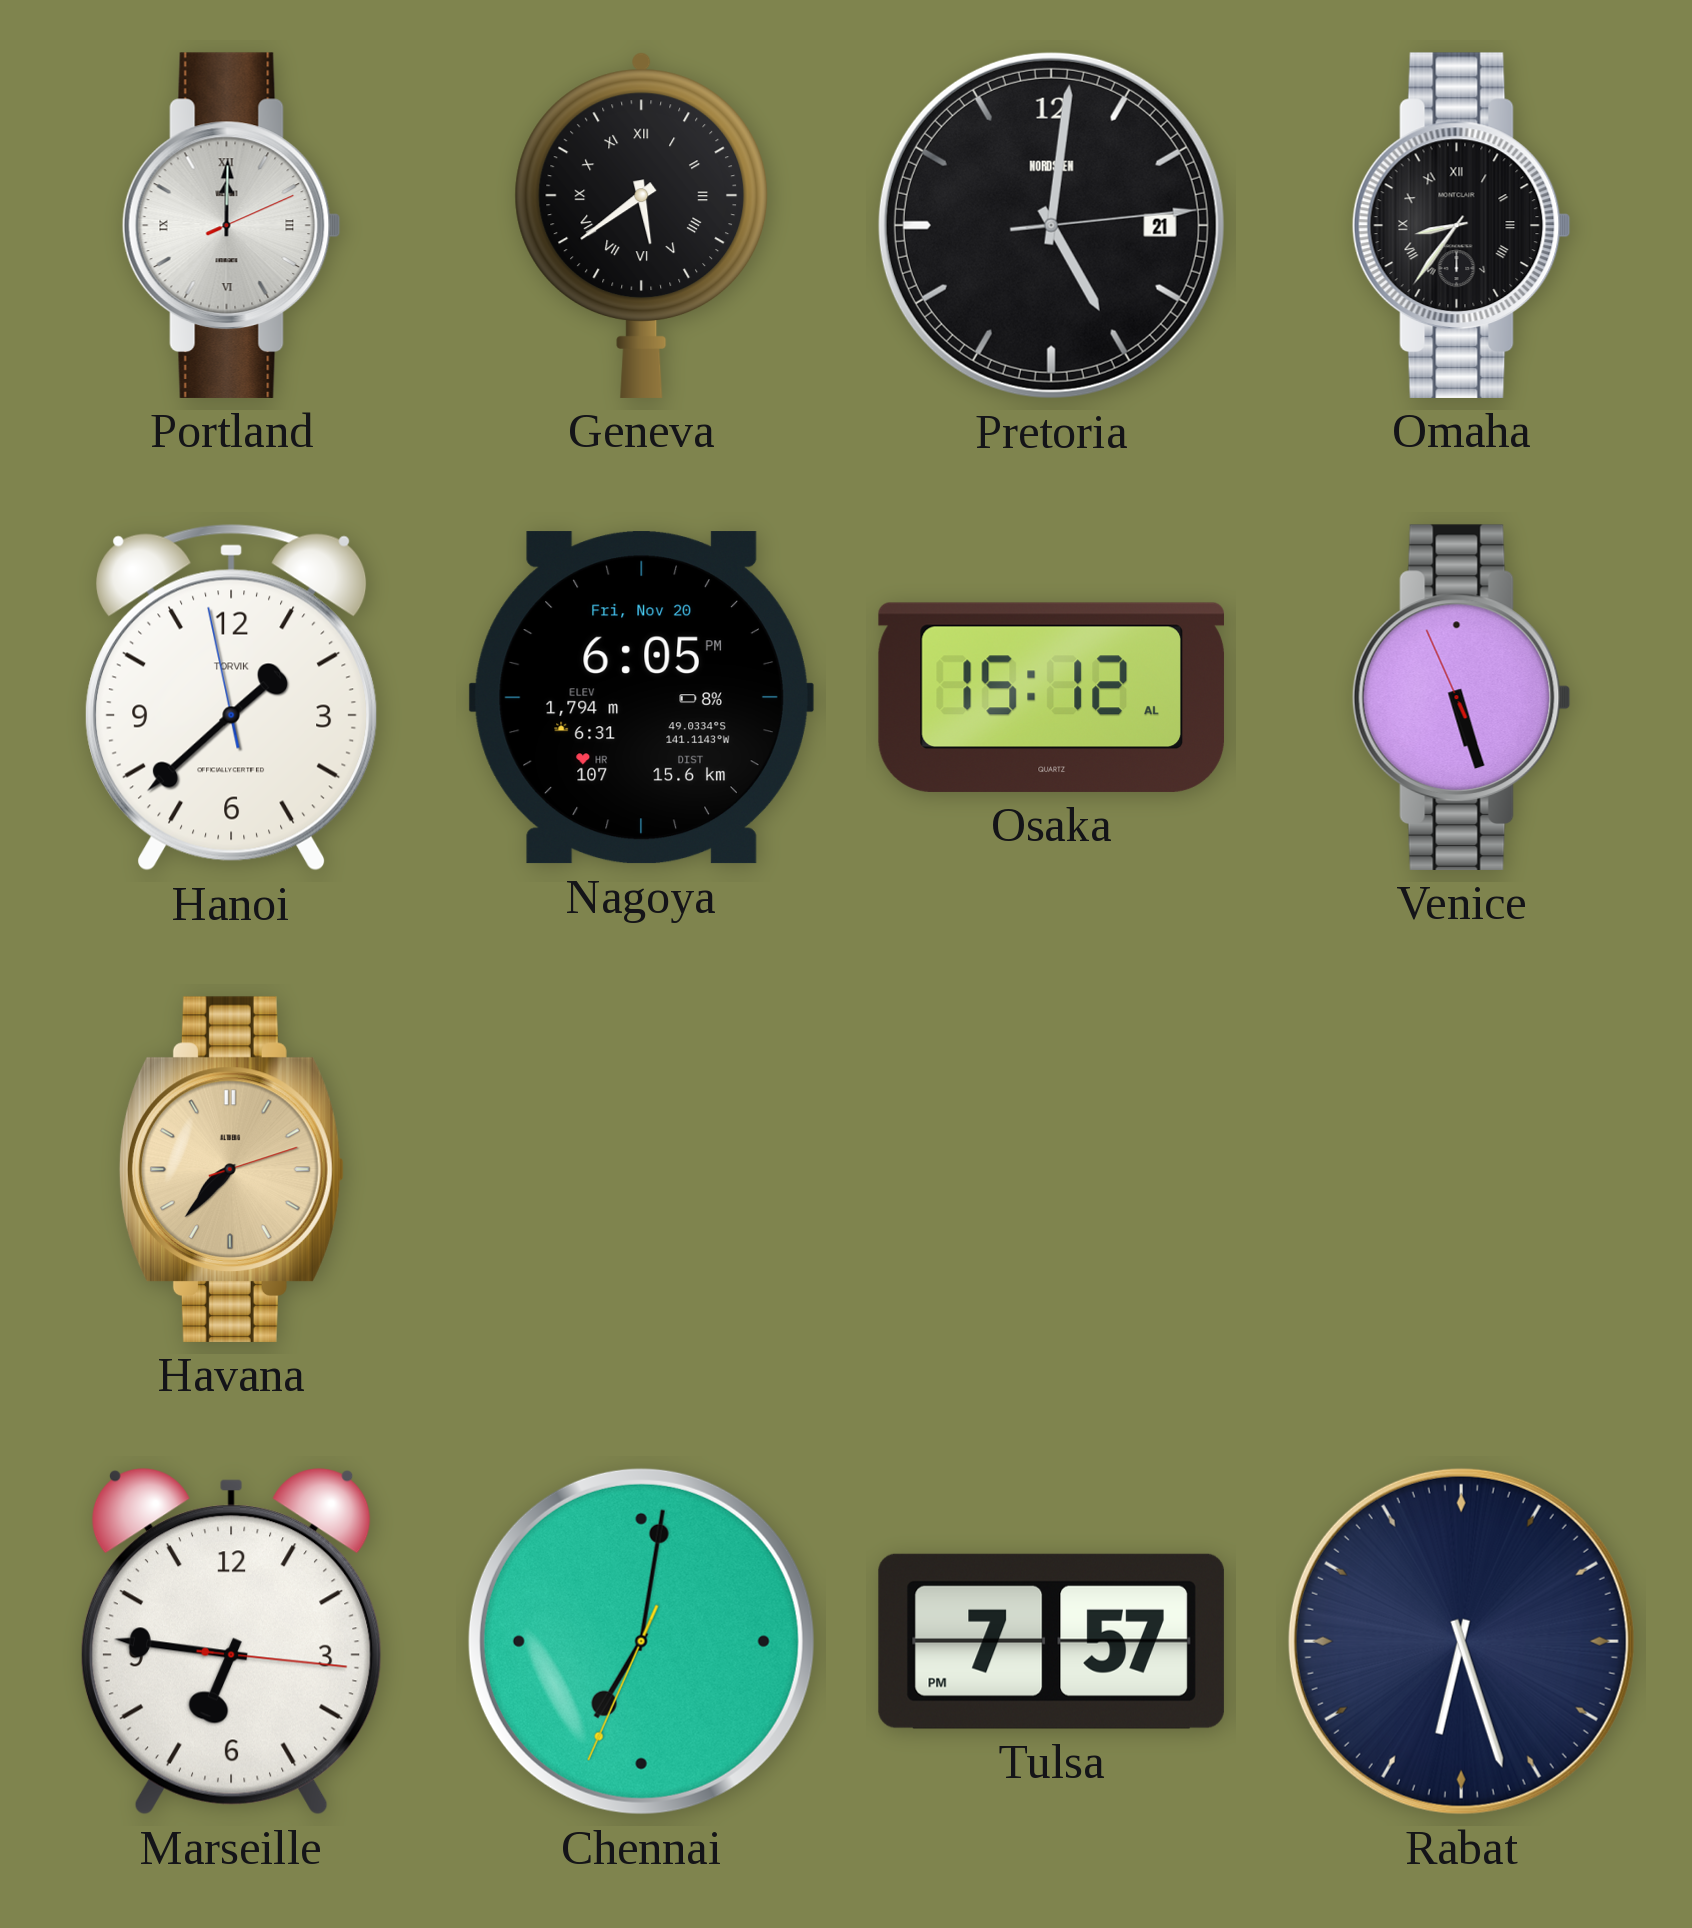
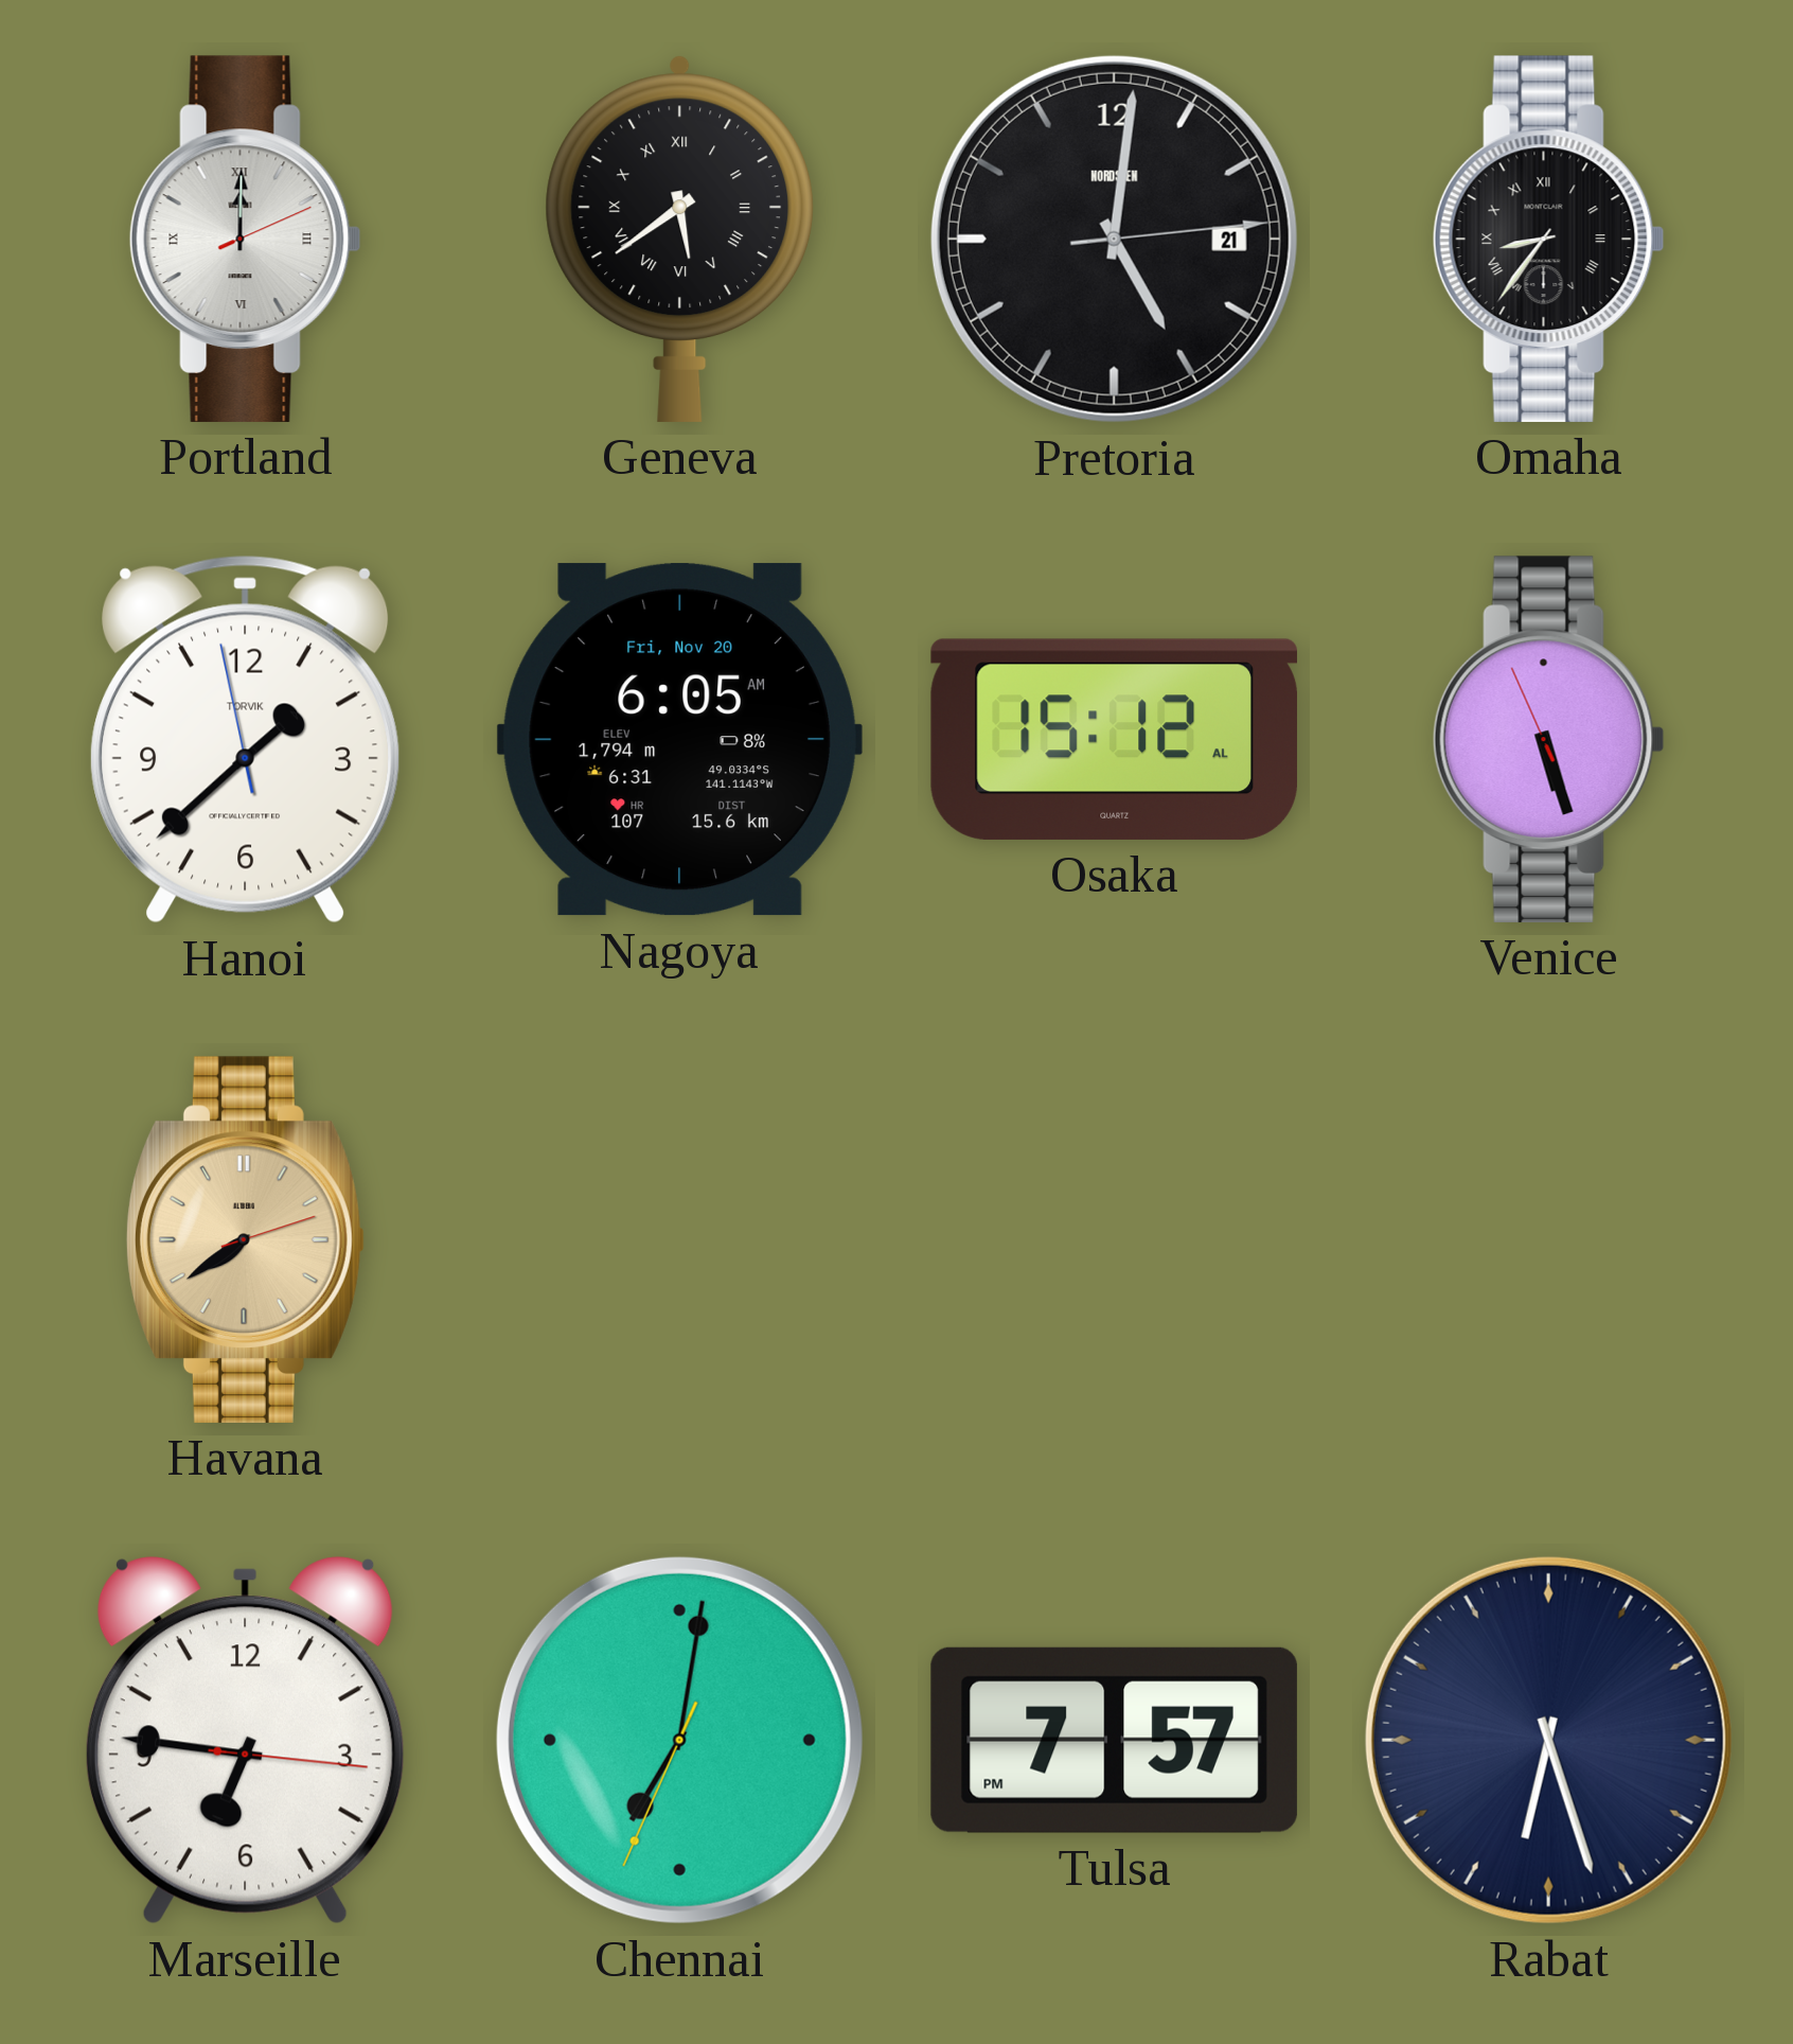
Nagoya: 6:05 PM -> 6:05 AM
Havana: 7:37 -> 7:39
